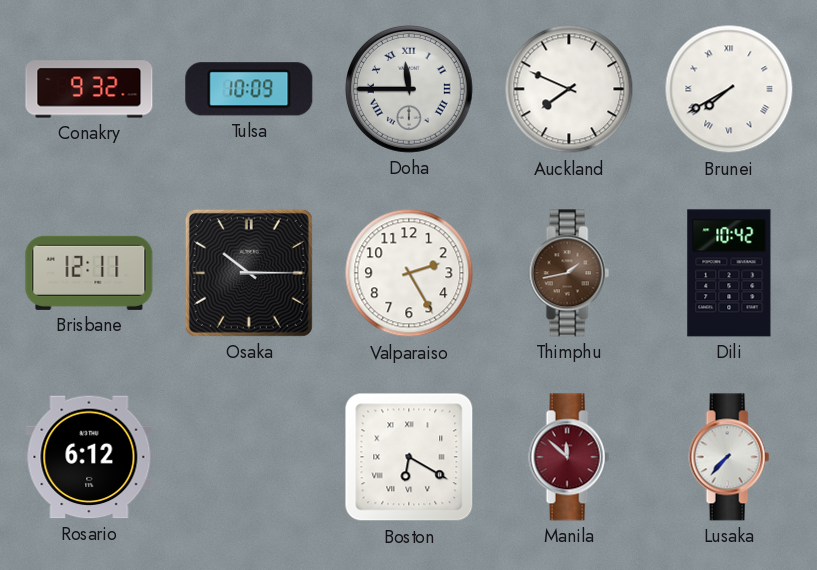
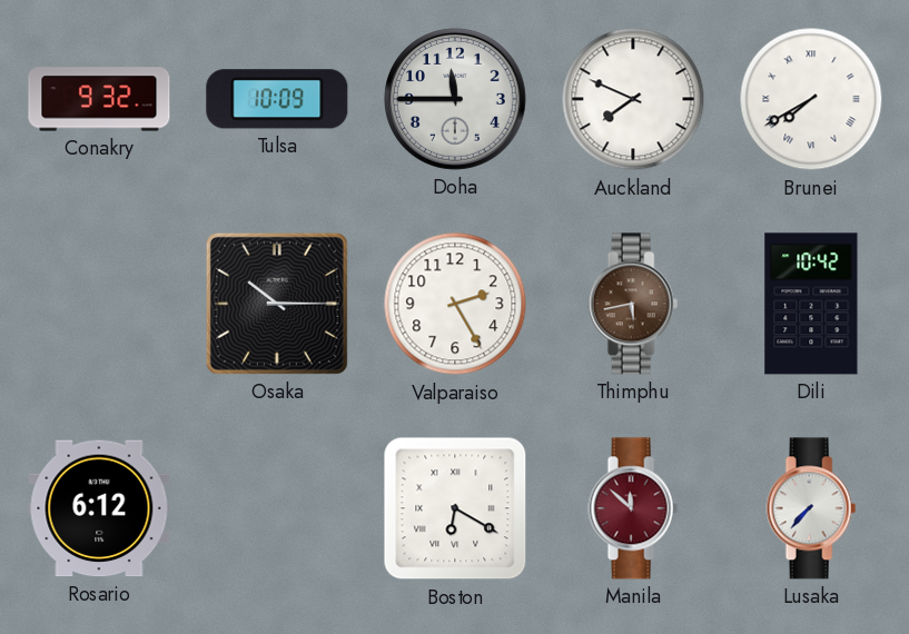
Doha numerals: Roman -> Arabic
Brisbane: 12:11 -> none
Thimphu: 1:43 -> 5:43
